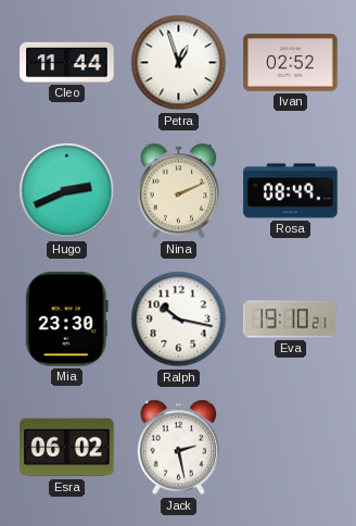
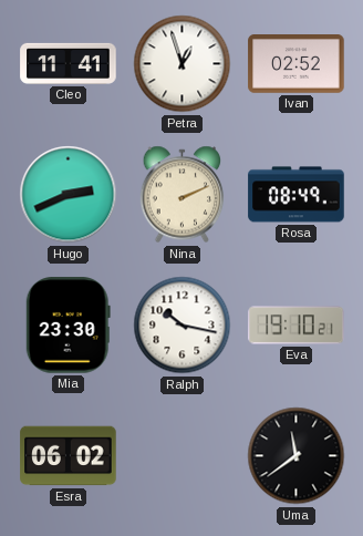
Cleo: 11:44 -> 11:41
Jack: 2:28 -> none
Uma: none -> 11:39
